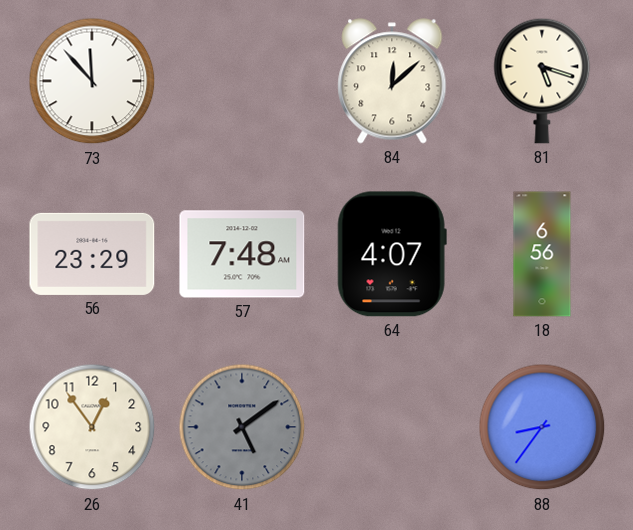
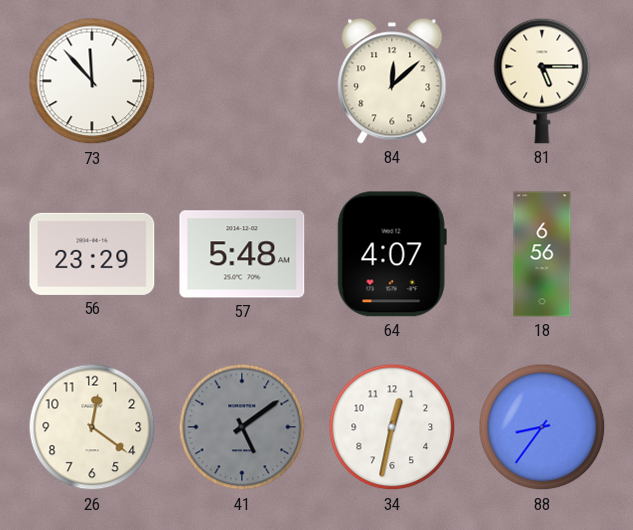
81: 5:18 -> 5:15
57: 7:48 -> 5:48
26: 12:54 -> 12:21
34: none -> 12:32
